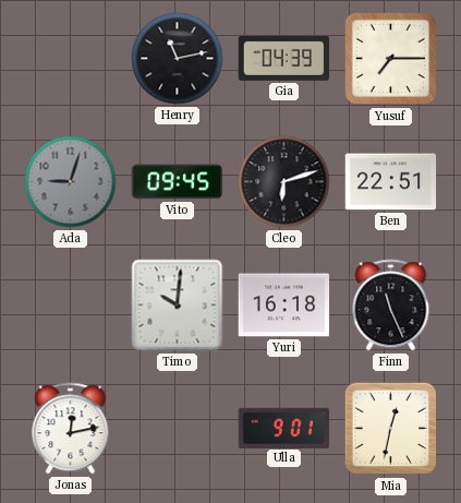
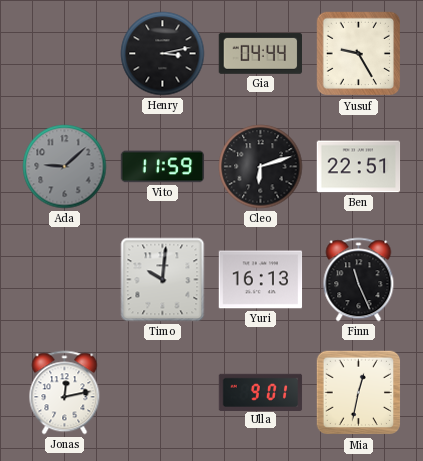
Henry: 11:13 -> 3:13
Gia: 04:39 -> 04:44
Yusuf: 7:15 -> 9:25
Ada: 9:03 -> 9:08
Vito: 09:45 -> 11:59
Yuri: 16:18 -> 16:13
